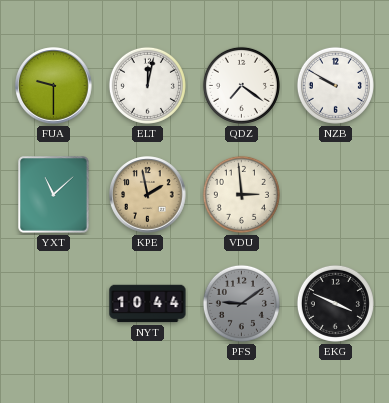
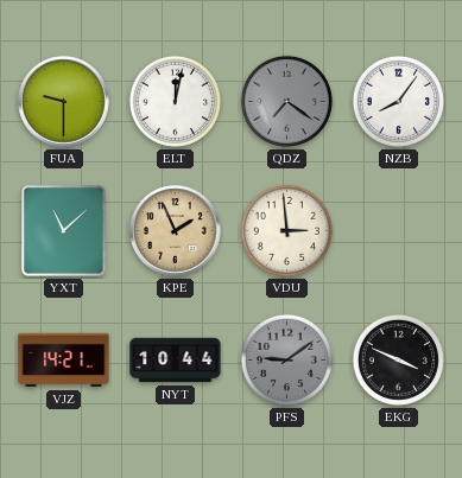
QDZ dial: white -> grey
NZB: 9:50 -> 8:06
KPE: 1:58 -> 1:56
VJZ: none -> 14:21
